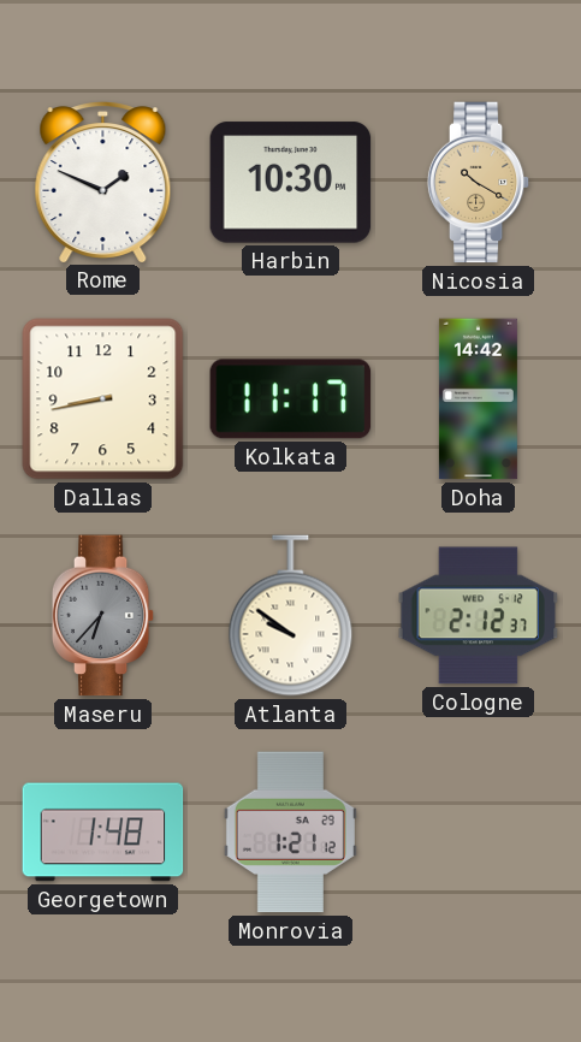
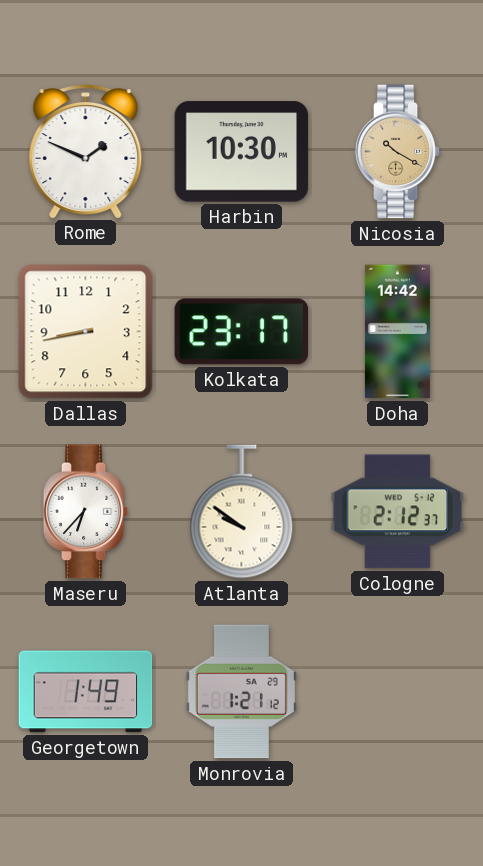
Kolkata: 11:17 -> 23:17
Maseru dial: grey -> white
Georgetown: 1:48 -> 1:49
